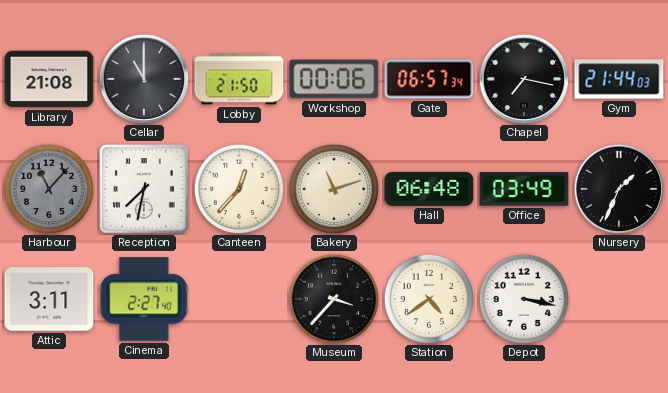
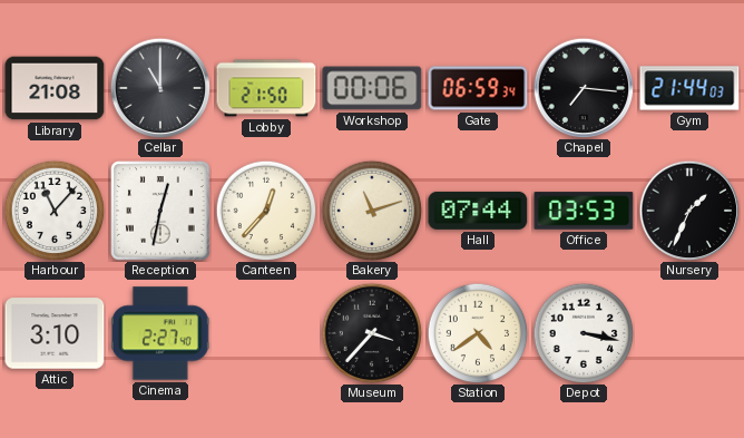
Gate: 06:57 -> 06:59
Chapel: 7:17 -> 7:16
Harbour dial: grey -> white
Reception: 7:32 -> 12:32
Hall: 06:48 -> 07:44
Office: 03:49 -> 03:53
Attic: 3:11 -> 3:10
